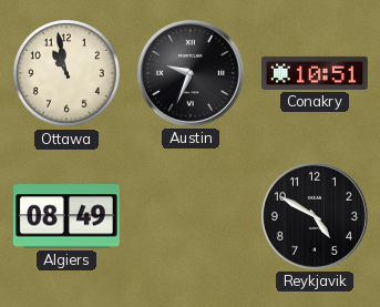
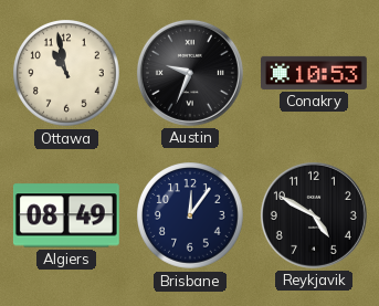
Conakry: 10:51 -> 10:53
Brisbane: none -> 12:06
